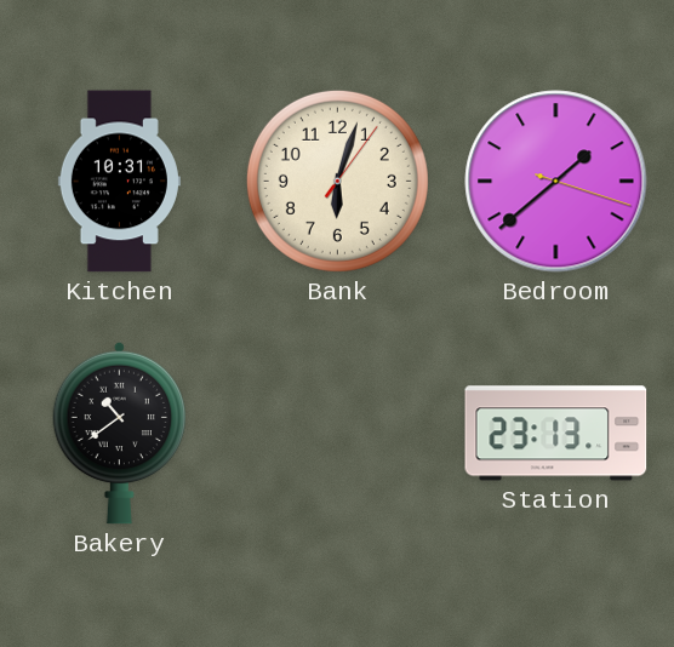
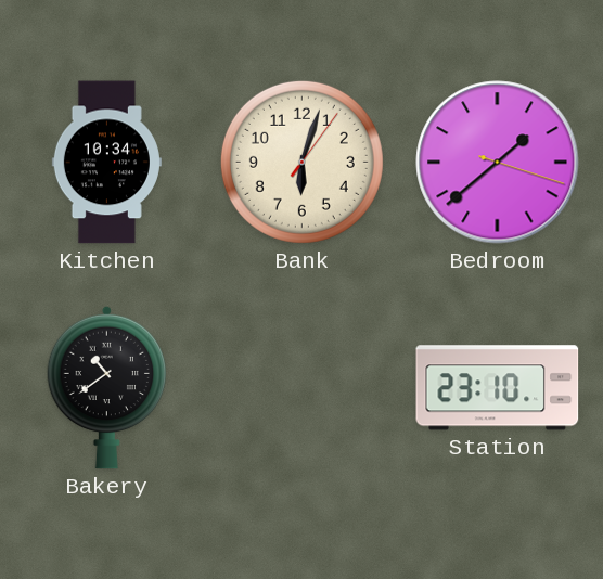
Kitchen: 10:31 -> 10:34
Station: 23:13 -> 23:10
